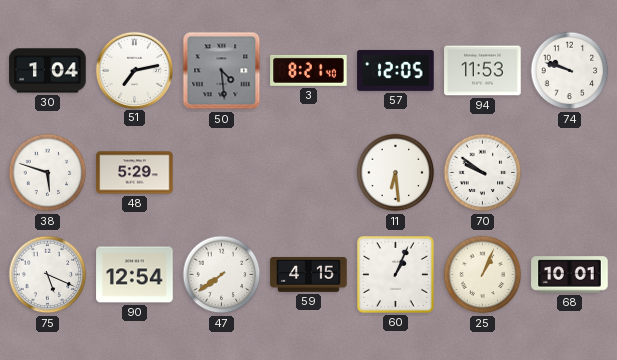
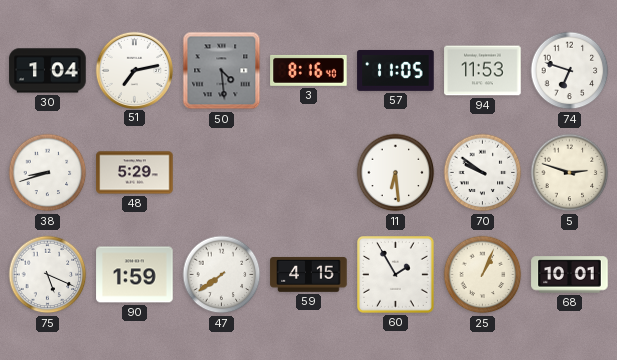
3: 8:21 -> 8:16
57: 12:05 -> 11:05
74: 9:48 -> 6:48
38: 5:48 -> 8:42
5: none -> 2:48
90: 12:54 -> 1:59
60: 1:04 -> 1:55
